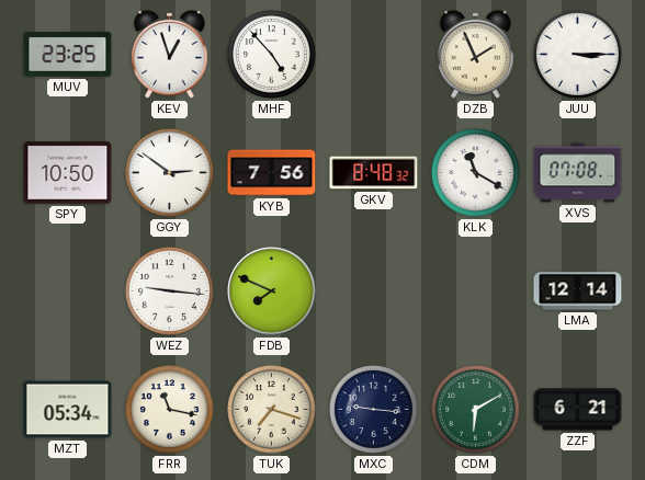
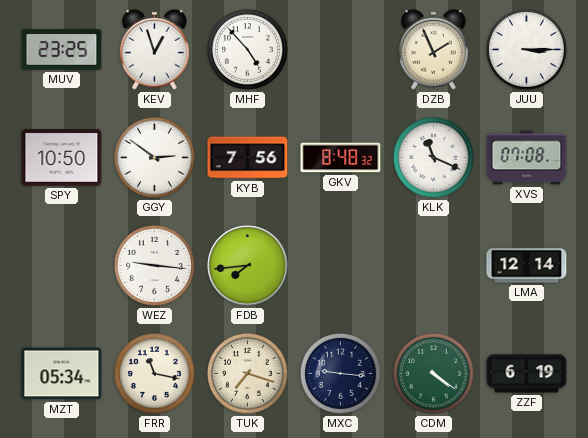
KLK: 11:20 -> 11:19
FDB: 7:49 -> 7:44
CDM: 6:10 -> 4:21
ZZF: 6:21 -> 6:19
